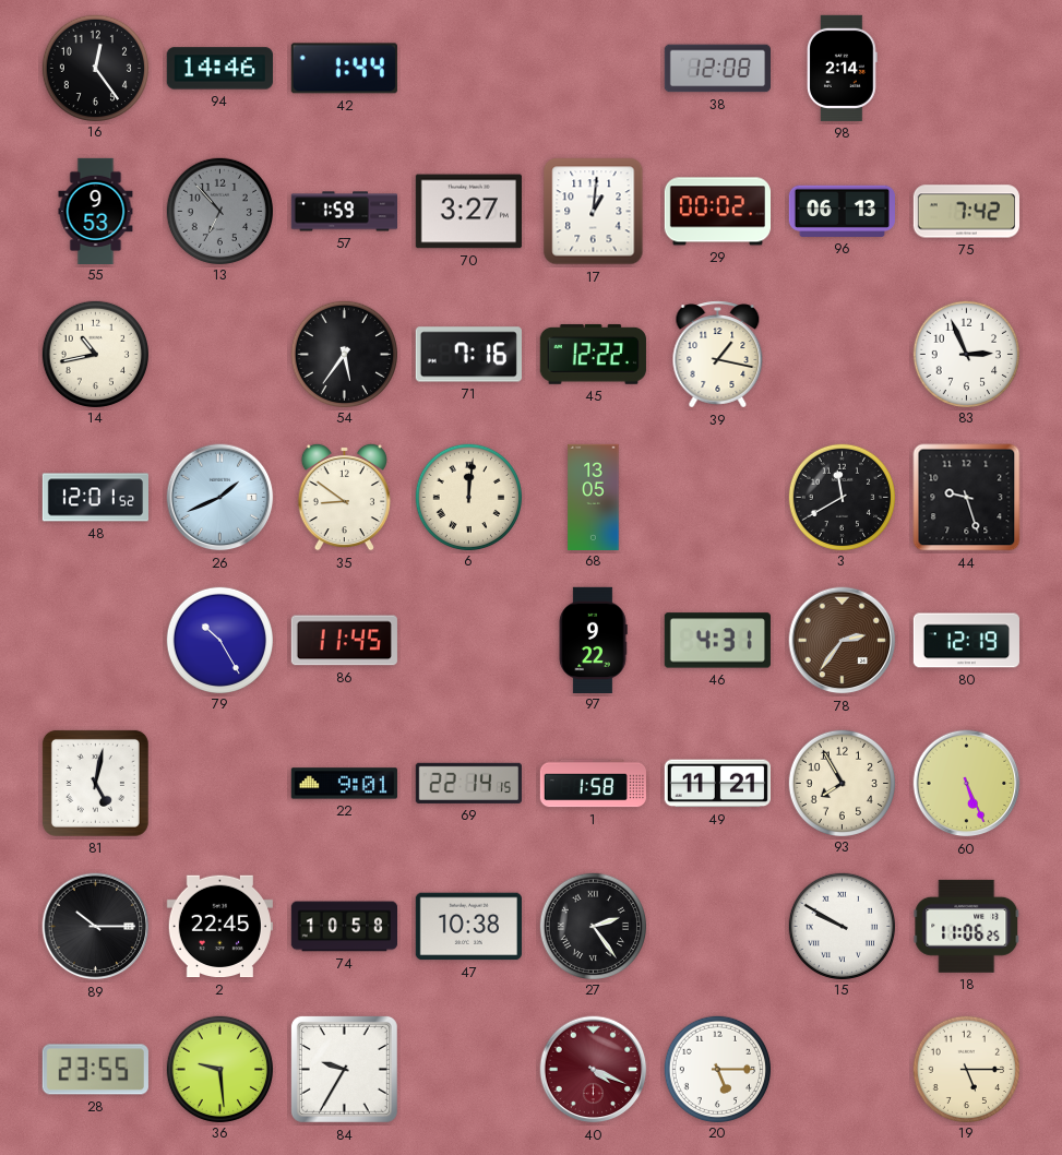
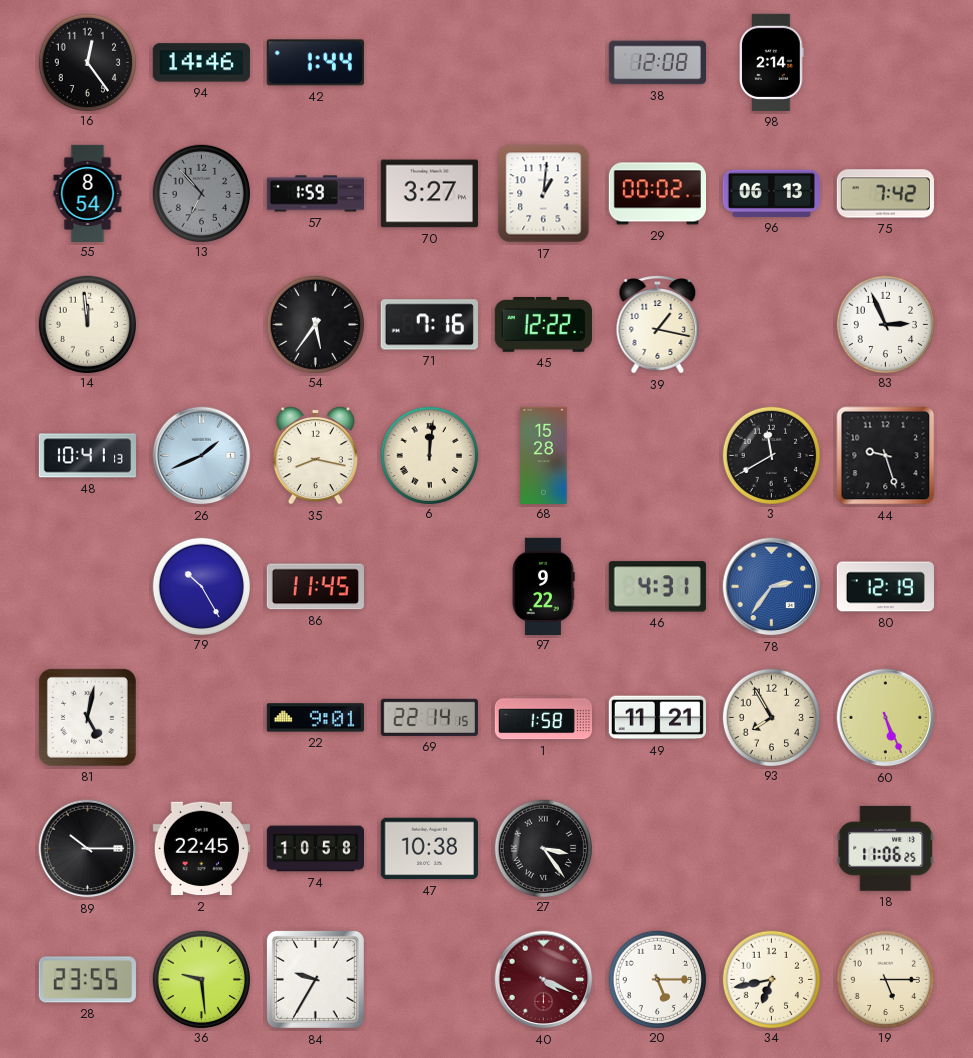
55: 9:53 -> 8:54
14: 10:43 -> 11:59
48: 12:01 -> 10:41
35: 8:51 -> 8:17
68: 13:05 -> 15:28
78 dial: brown -> blue
27: 2:24 -> 3:24
15: 9:50 -> none
34: none -> 6:43
